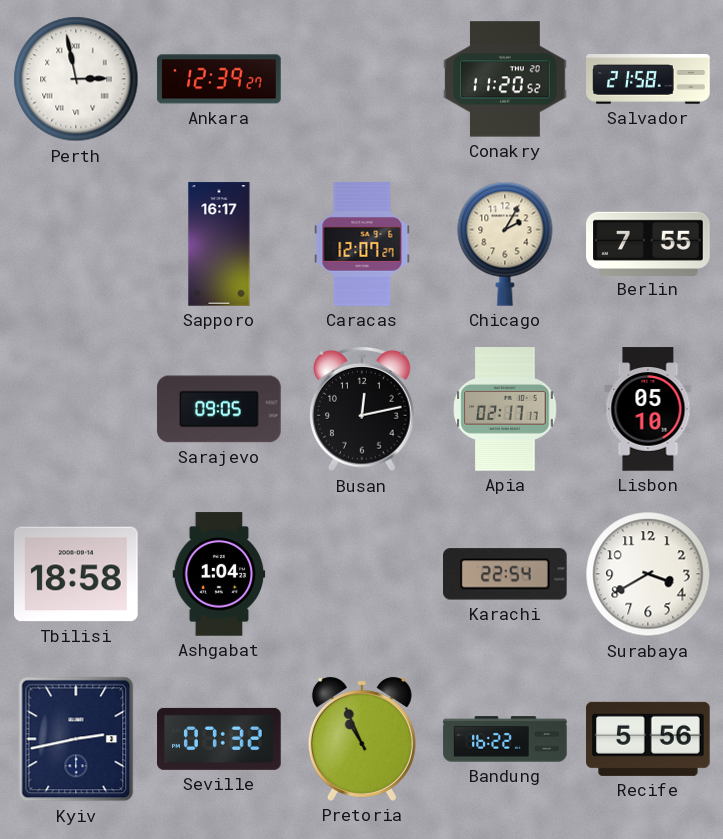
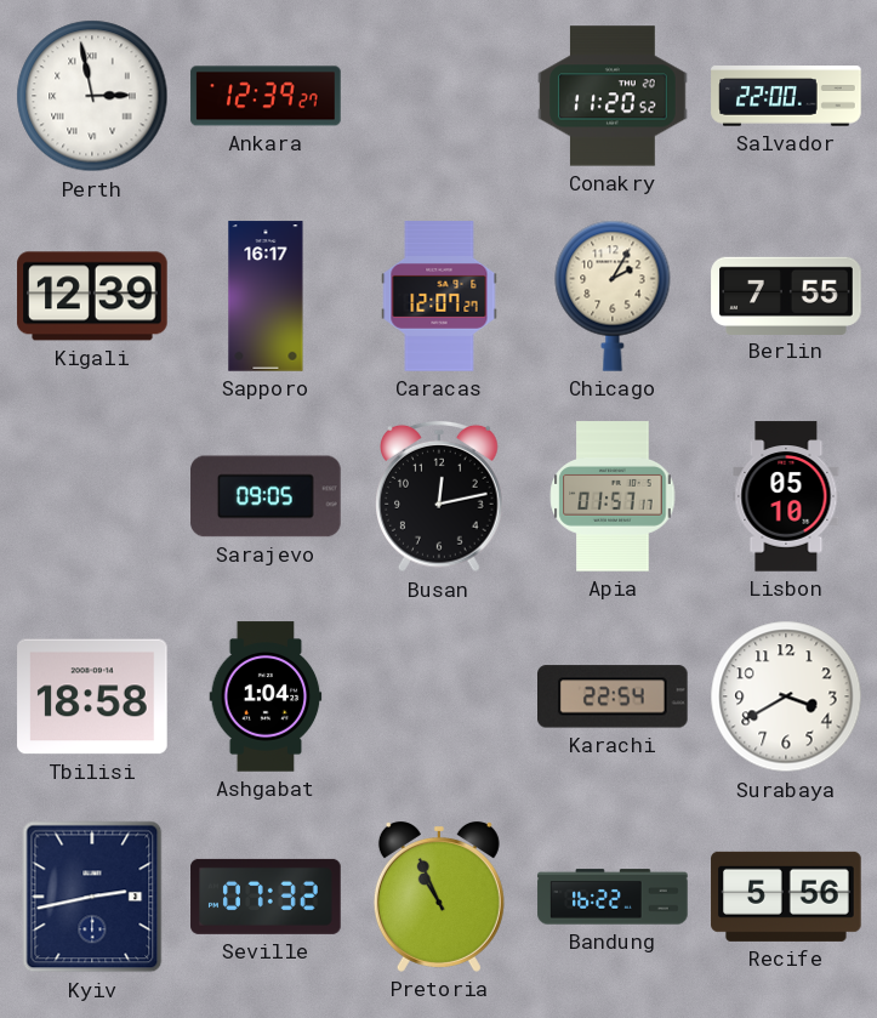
Salvador: 21:58 -> 22:00
Kigali: none -> 12:39
Apia: 02:17 -> 01:57
